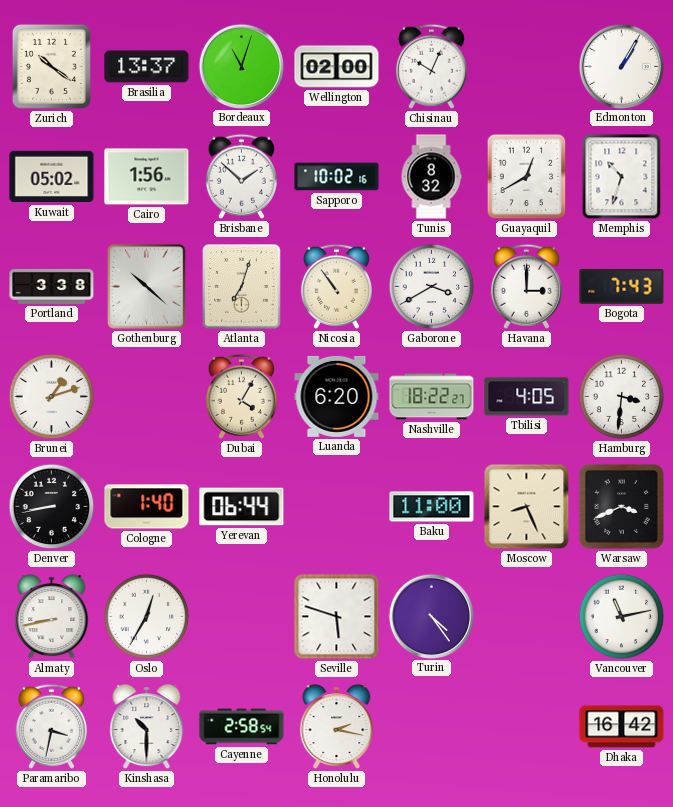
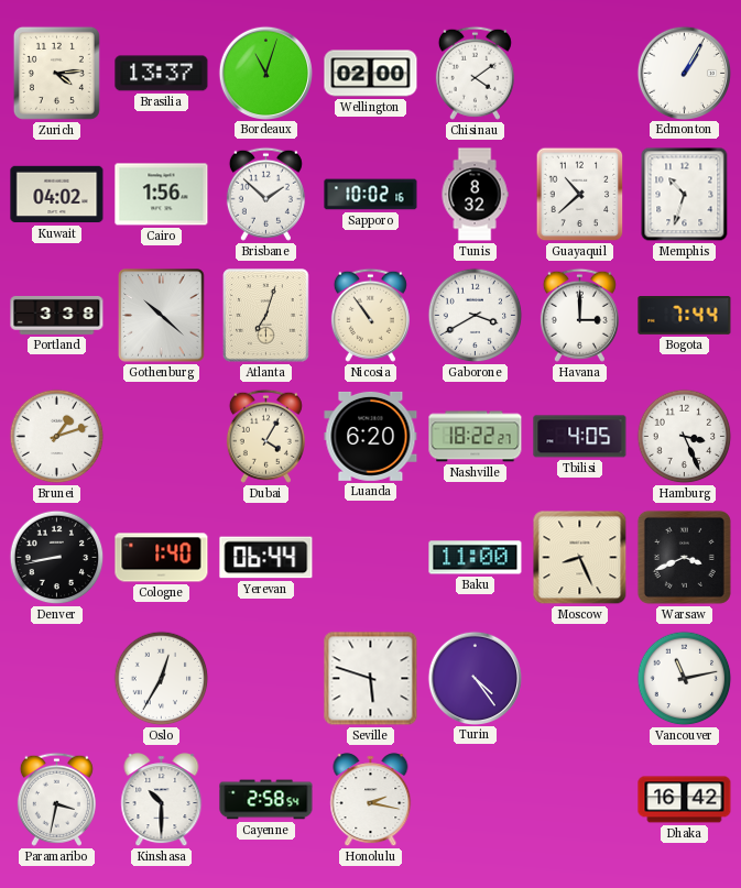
Zurich: 10:21 -> 4:14
Chisinau: 10:04 -> 4:09
Kuwait: 05:02 -> 04:02
Guayaquil: 12:40 -> 10:38
Bogota: 7:43 -> 7:44
Hamburg: 3:31 -> 3:26
Almaty: 8:43 -> none
